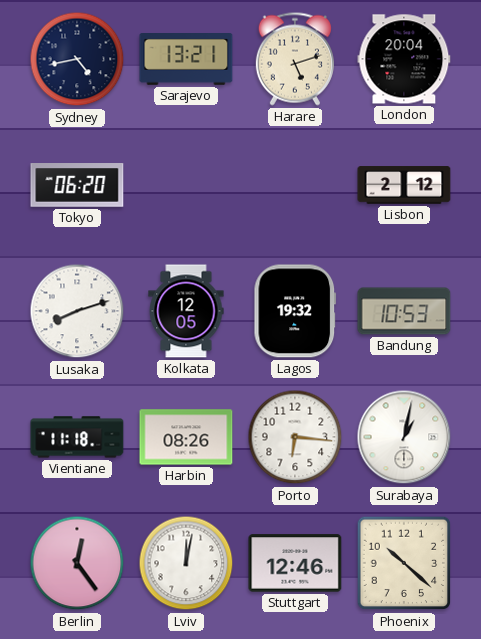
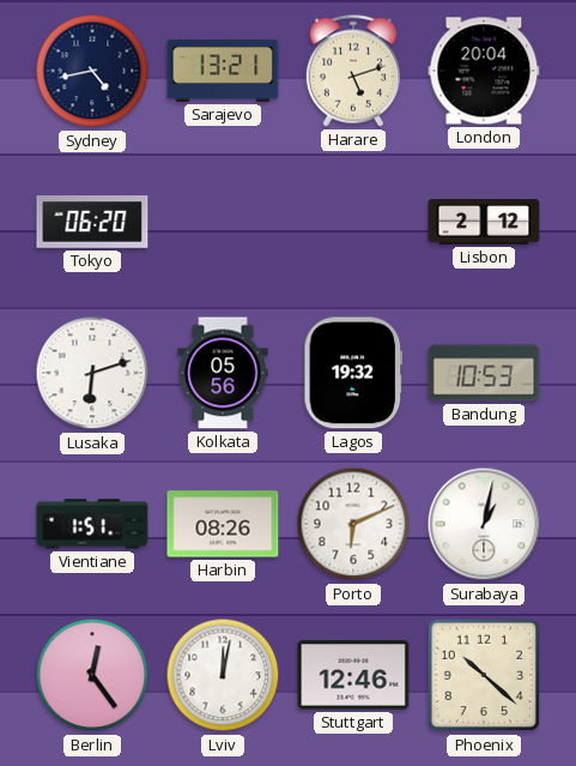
Lusaka: 8:12 -> 6:12
Kolkata: 12:05 -> 05:56
Vientiane: 11:18 -> 1:51
Porto: 6:16 -> 6:11
